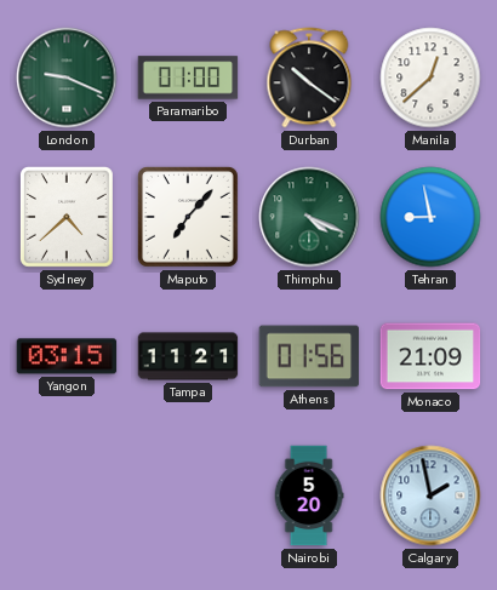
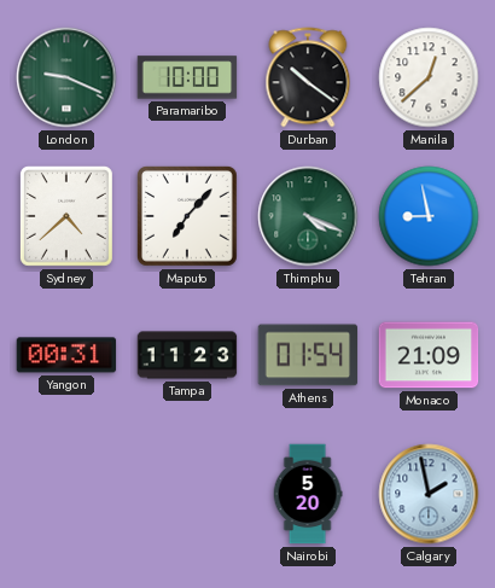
Paramaribo: 01:00 -> 10:00
Yangon: 03:15 -> 00:31
Tampa: 11:21 -> 11:23
Athens: 01:56 -> 01:54
